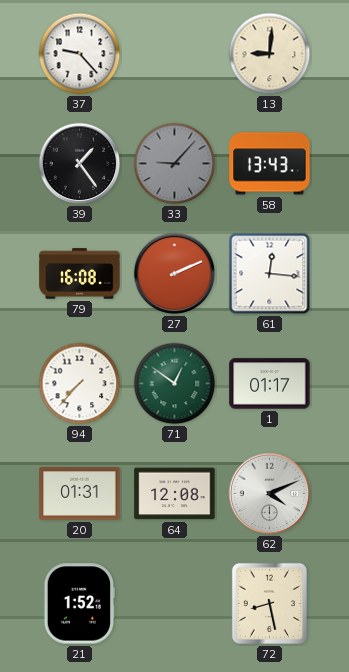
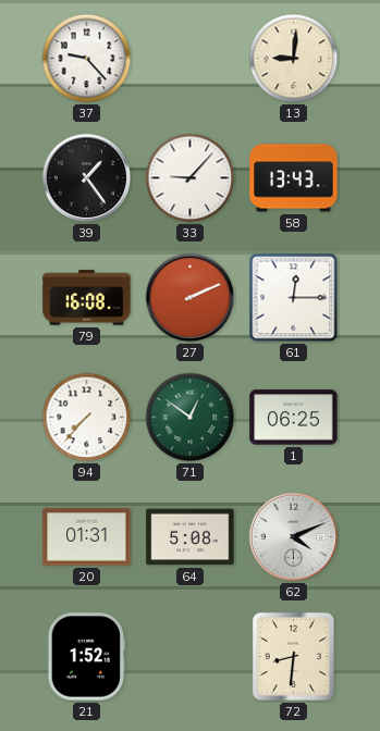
33 dial: grey -> white
61: 12:16 -> 12:15
1: 01:17 -> 06:25
64: 12:08 -> 5:08
72: 8:28 -> 8:31
